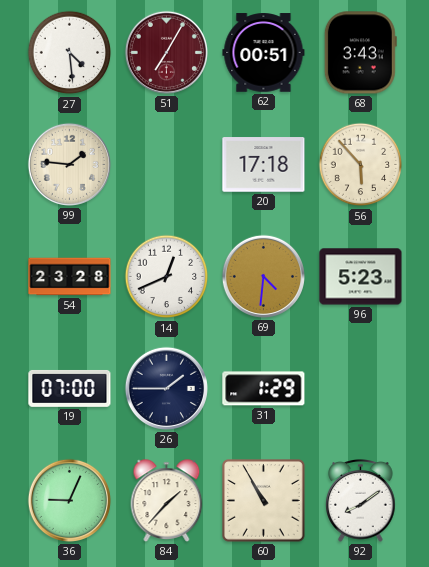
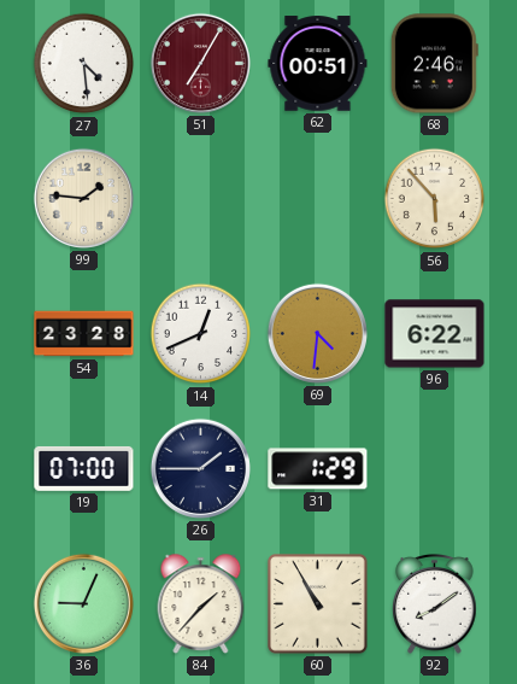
68: 3:43 -> 2:46
20: 17:18 -> none
96: 5:23 -> 6:22
